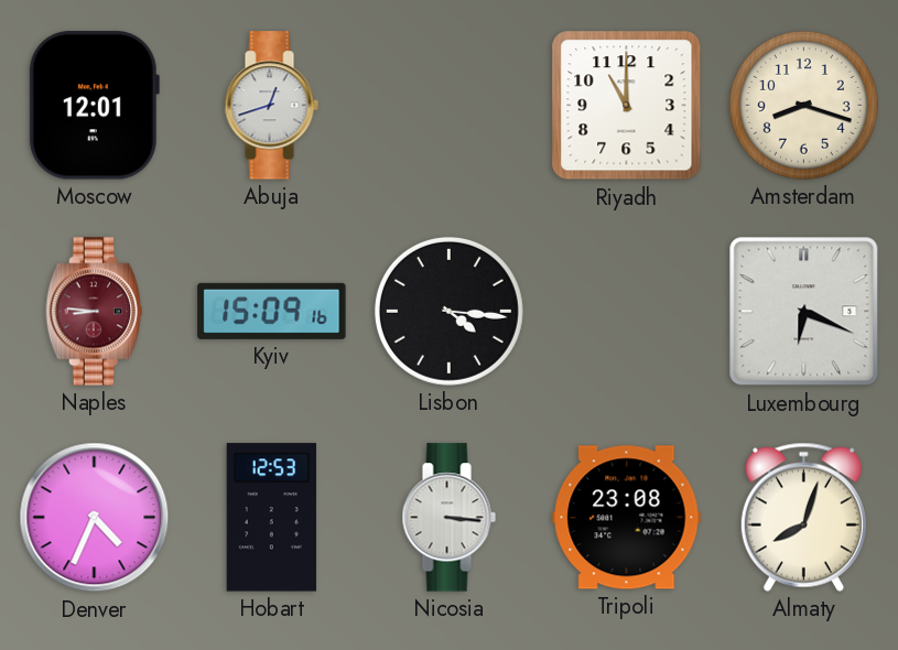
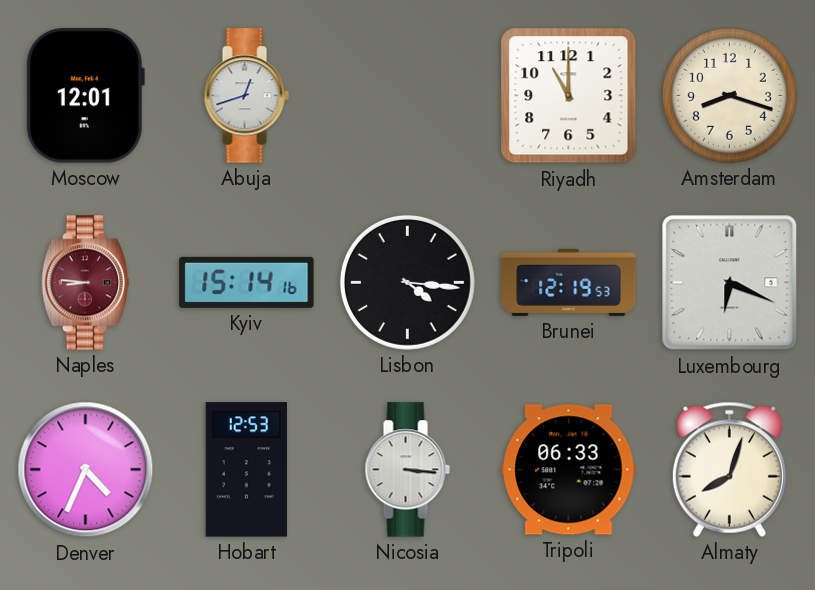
Kyiv: 15:09 -> 15:14
Brunei: none -> 12:19
Tripoli: 23:08 -> 06:33
